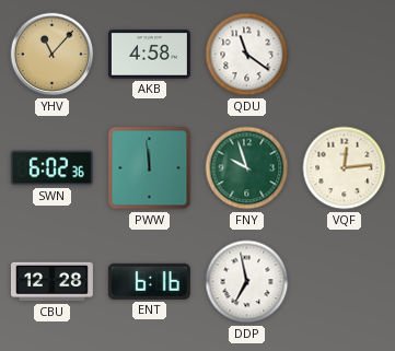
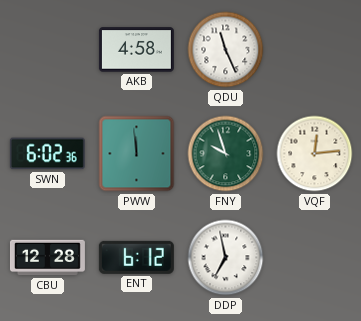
YHV: 11:07 -> none
QDU: 11:21 -> 11:26
ENT: 6:16 -> 6:12
